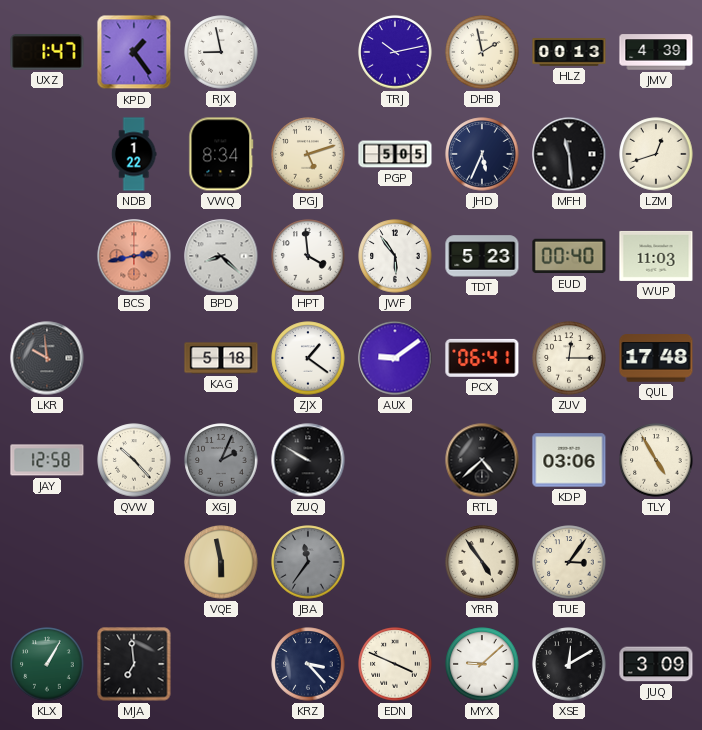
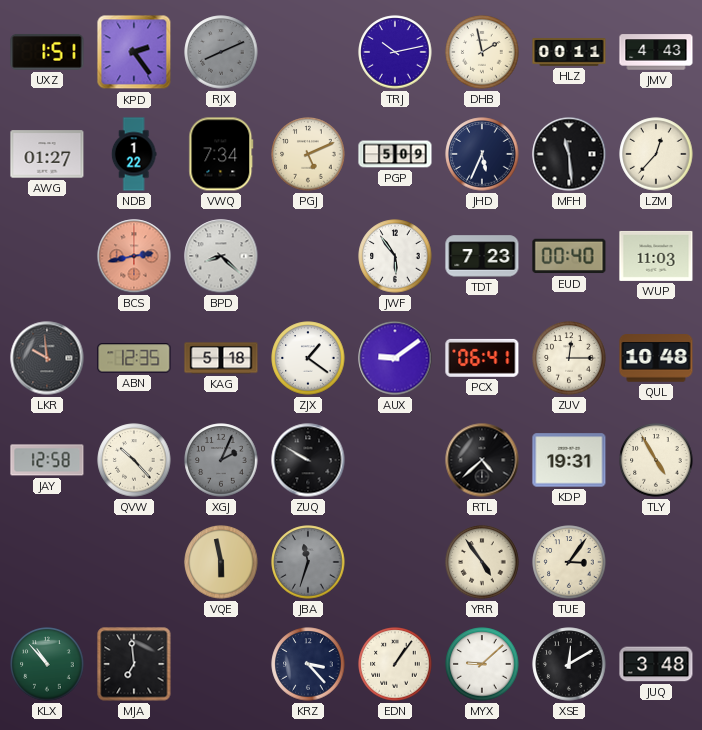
UXZ: 1:47 -> 1:51
KPD: 1:24 -> 2:24
RJX: 8:58 -> 8:11
RJX dial: white -> grey
HLZ: 00:13 -> 00:11
JMV: 4:39 -> 4:43
AWG: none -> 01:27
VWQ: 8:34 -> 7:34
PGJ: 5:12 -> 5:11
PGP: 5:05 -> 5:09
LZM: 12:42 -> 12:37
HPT: 3:59 -> none
TDT: 5:23 -> 7:23
ABN: none -> 12:35
QUL: 17:48 -> 10:48
KDP: 03:06 -> 19:31
JBA: 11:36 -> 11:33
KLX: 1:05 -> 10:53
EDN: 3:49 -> 1:06
JUQ: 3:09 -> 3:48
